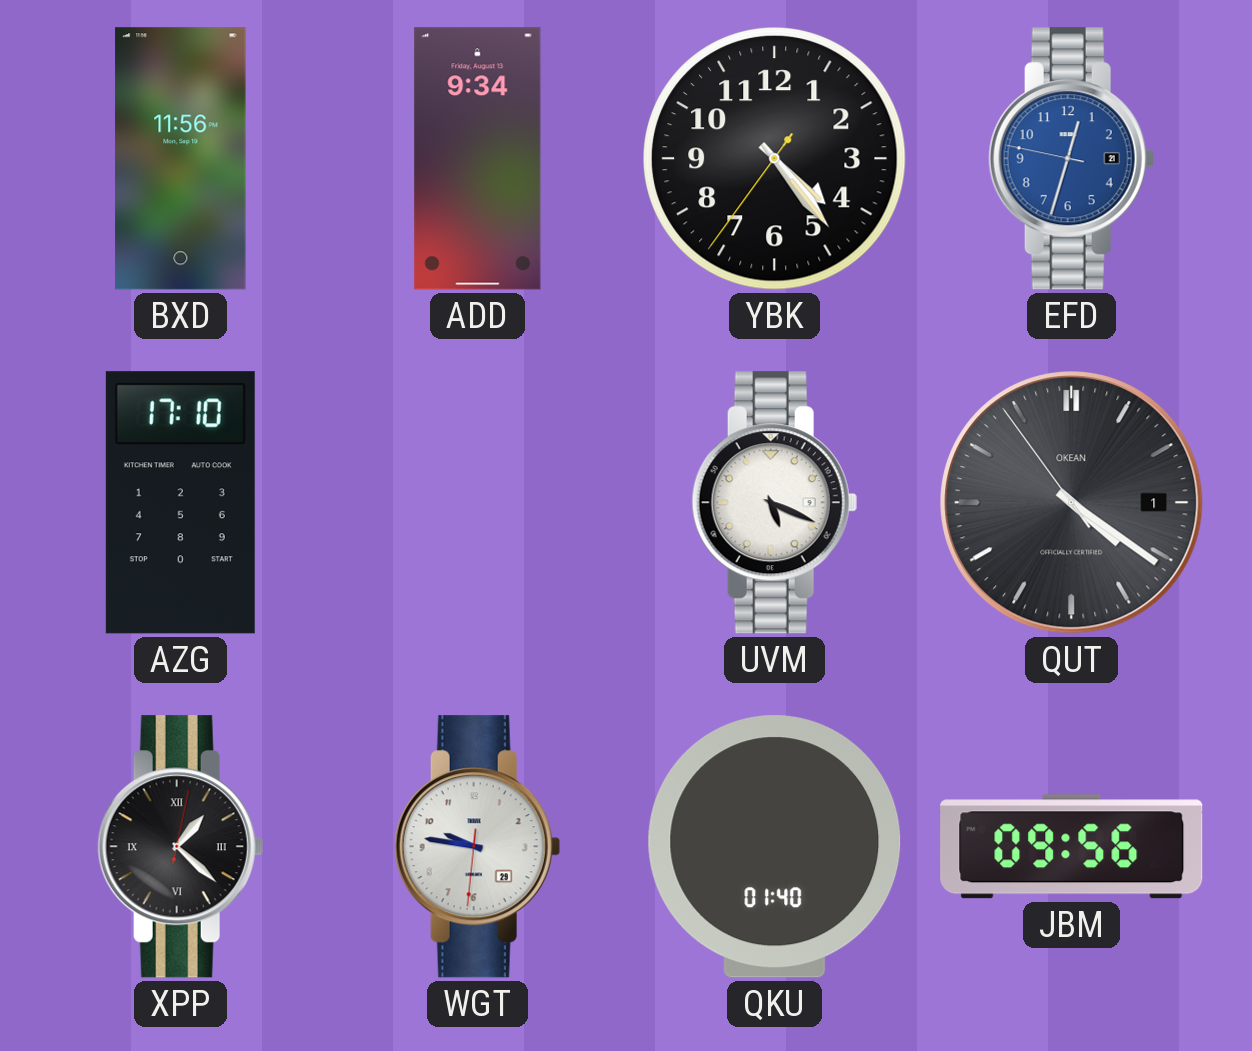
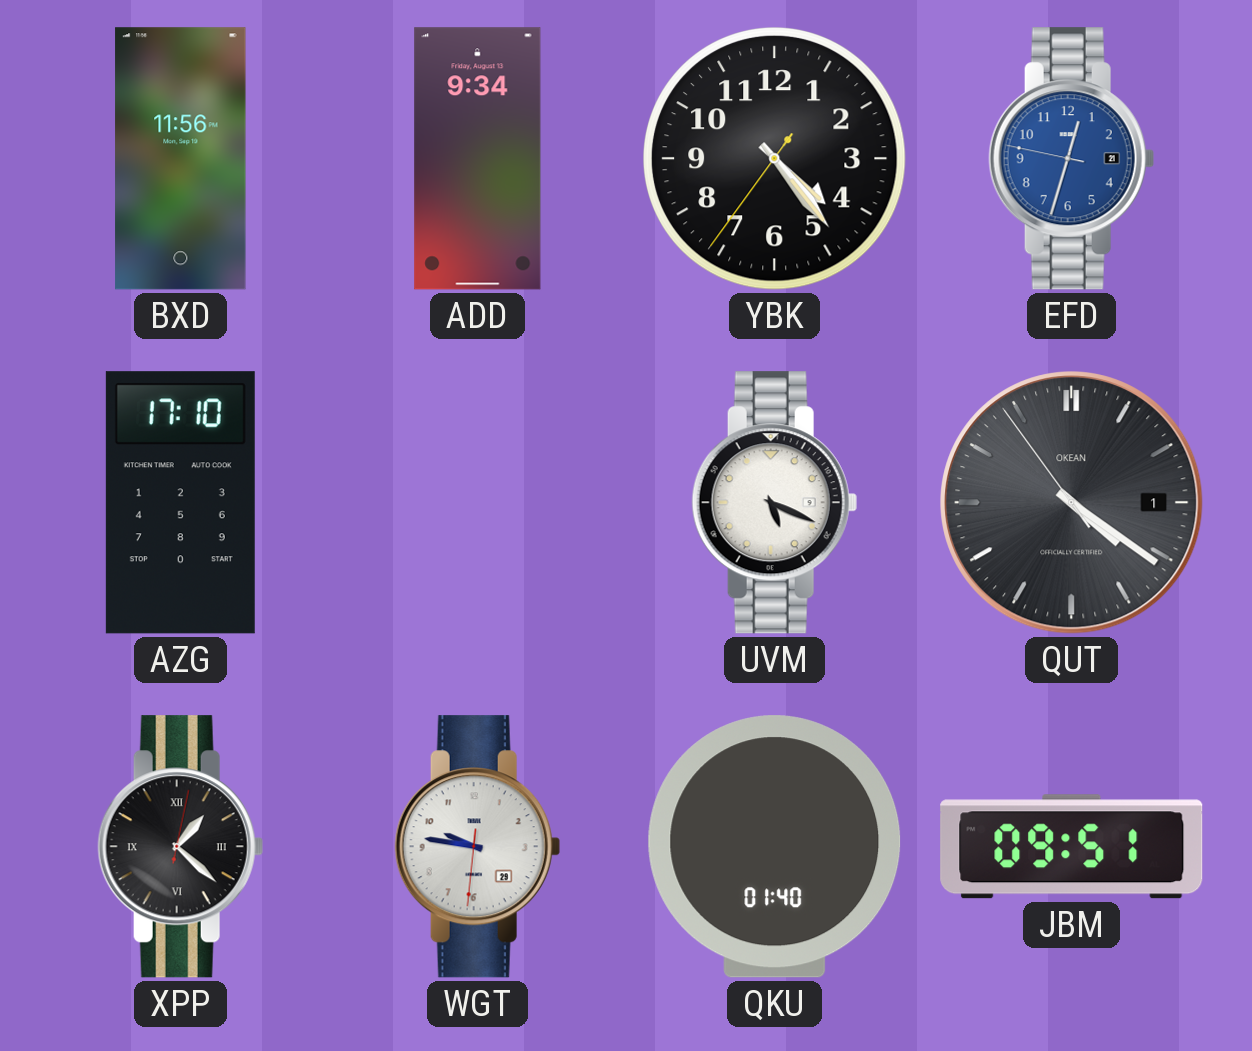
JBM: 09:56 -> 09:51
